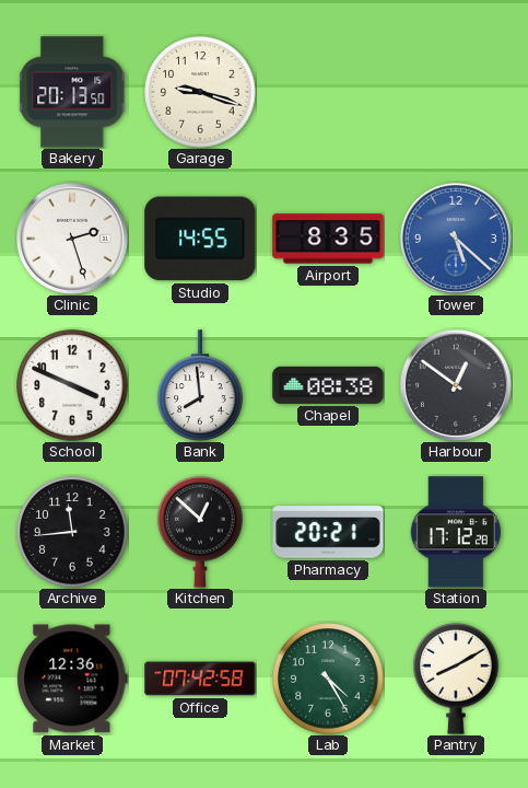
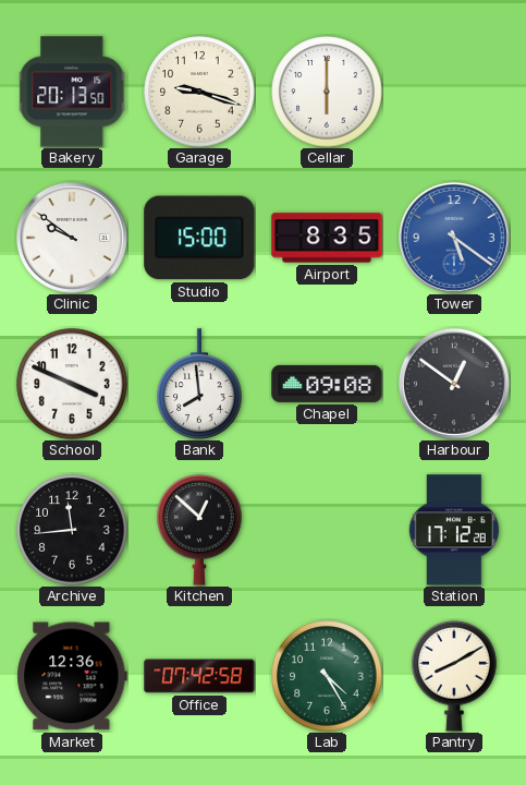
Cellar: none -> 6:00
Clinic: 2:27 -> 9:51
Studio: 14:55 -> 15:00
Tower: 5:22 -> 5:21
Chapel: 08:38 -> 09:08
Pharmacy: 20:21 -> none
